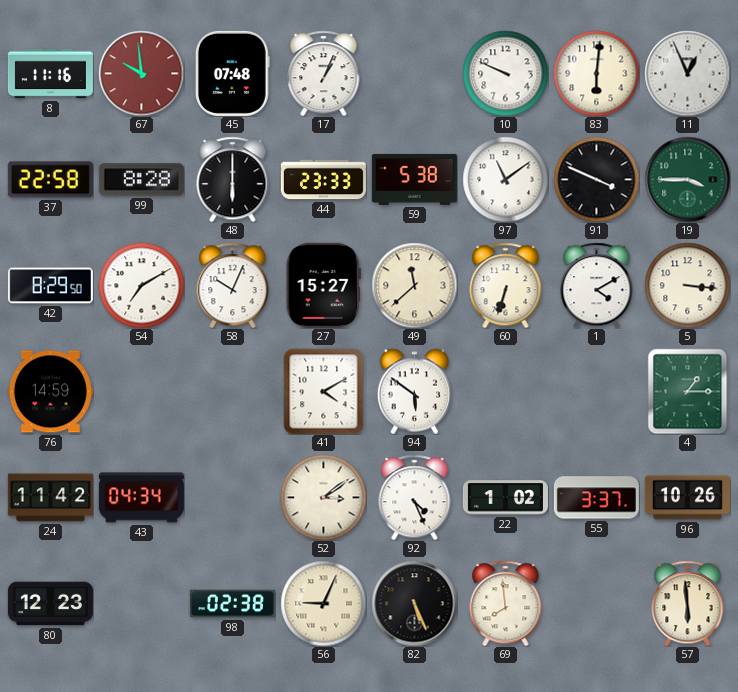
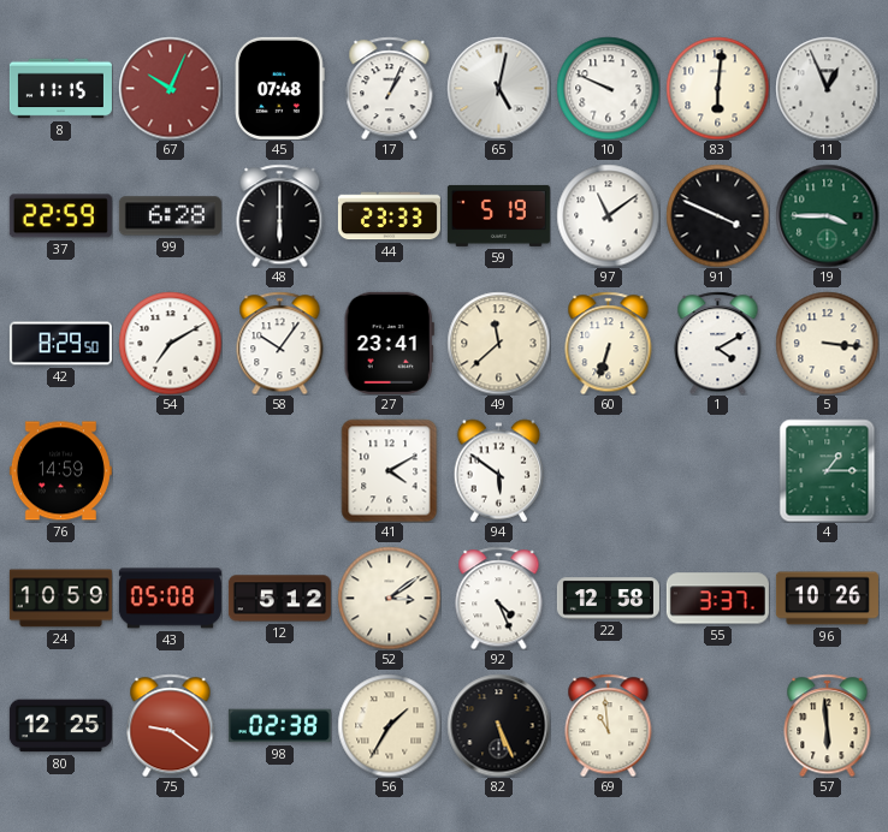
8: 11:16 -> 11:15
67: 9:59 -> 10:04
65: none -> 5:02
37: 22:58 -> 22:59
99: 8:28 -> 6:28
59: 5:38 -> 5:19
58: 10:04 -> 10:06
27: 15:27 -> 23:41
24: 11:42 -> 10:59
43: 04:34 -> 05:08
12: none -> 5:12
22: 1:02 -> 12:58
80: 12:23 -> 12:25
75: none -> 9:21
56: 9:04 -> 1:35
69: 7:59 -> 10:59
